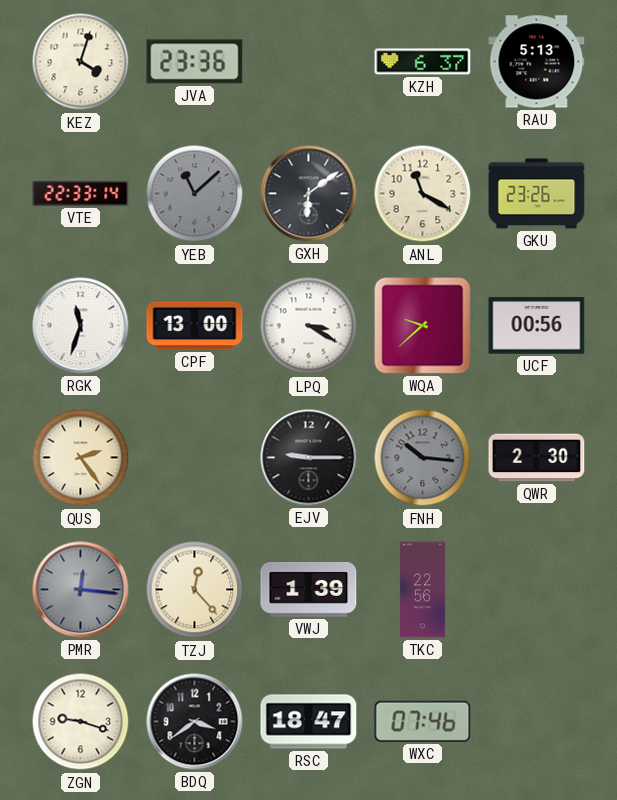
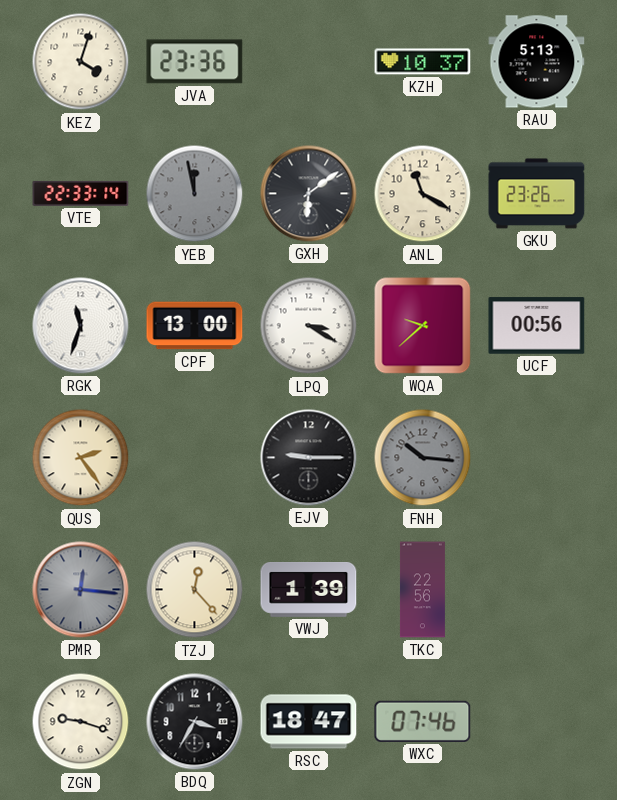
KZH: 6:37 -> 10:37
YEB: 11:08 -> 11:58
QWR: 2:30 -> none
BDQ: 3:39 -> 3:35
